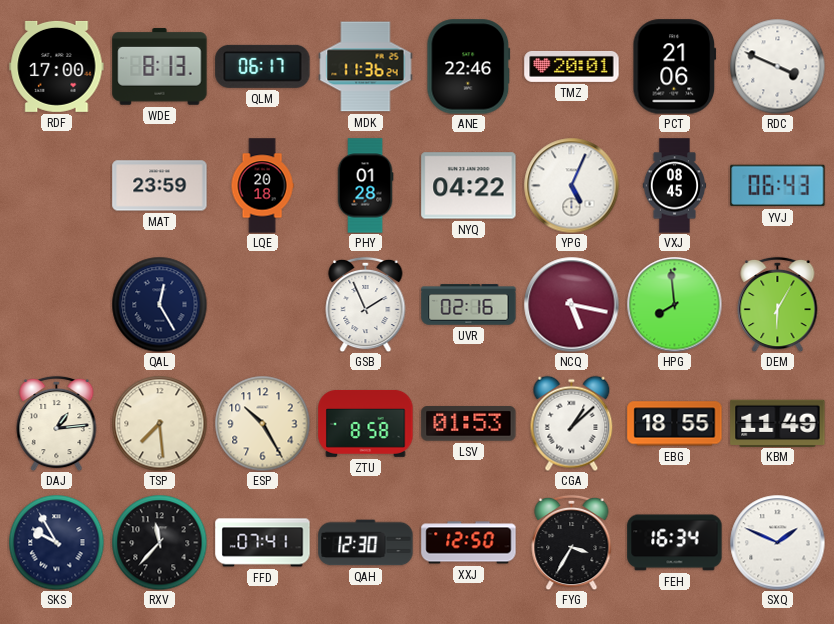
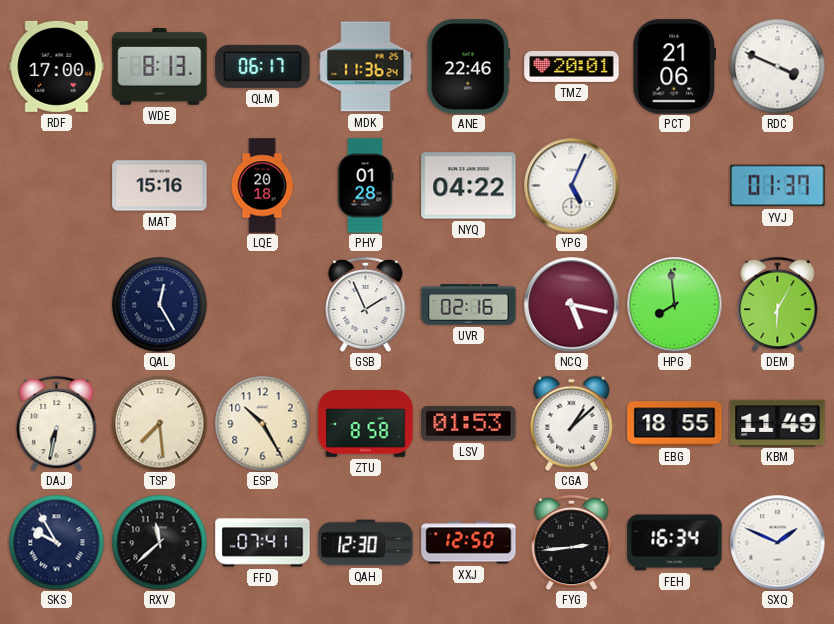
MAT: 23:59 -> 15:16
VXJ: 08:45 -> none
YVJ: 06:43 -> 01:37
DAJ: 1:14 -> 6:32
RXV: 11:37 -> 11:38
FYG: 3:35 -> 2:44
